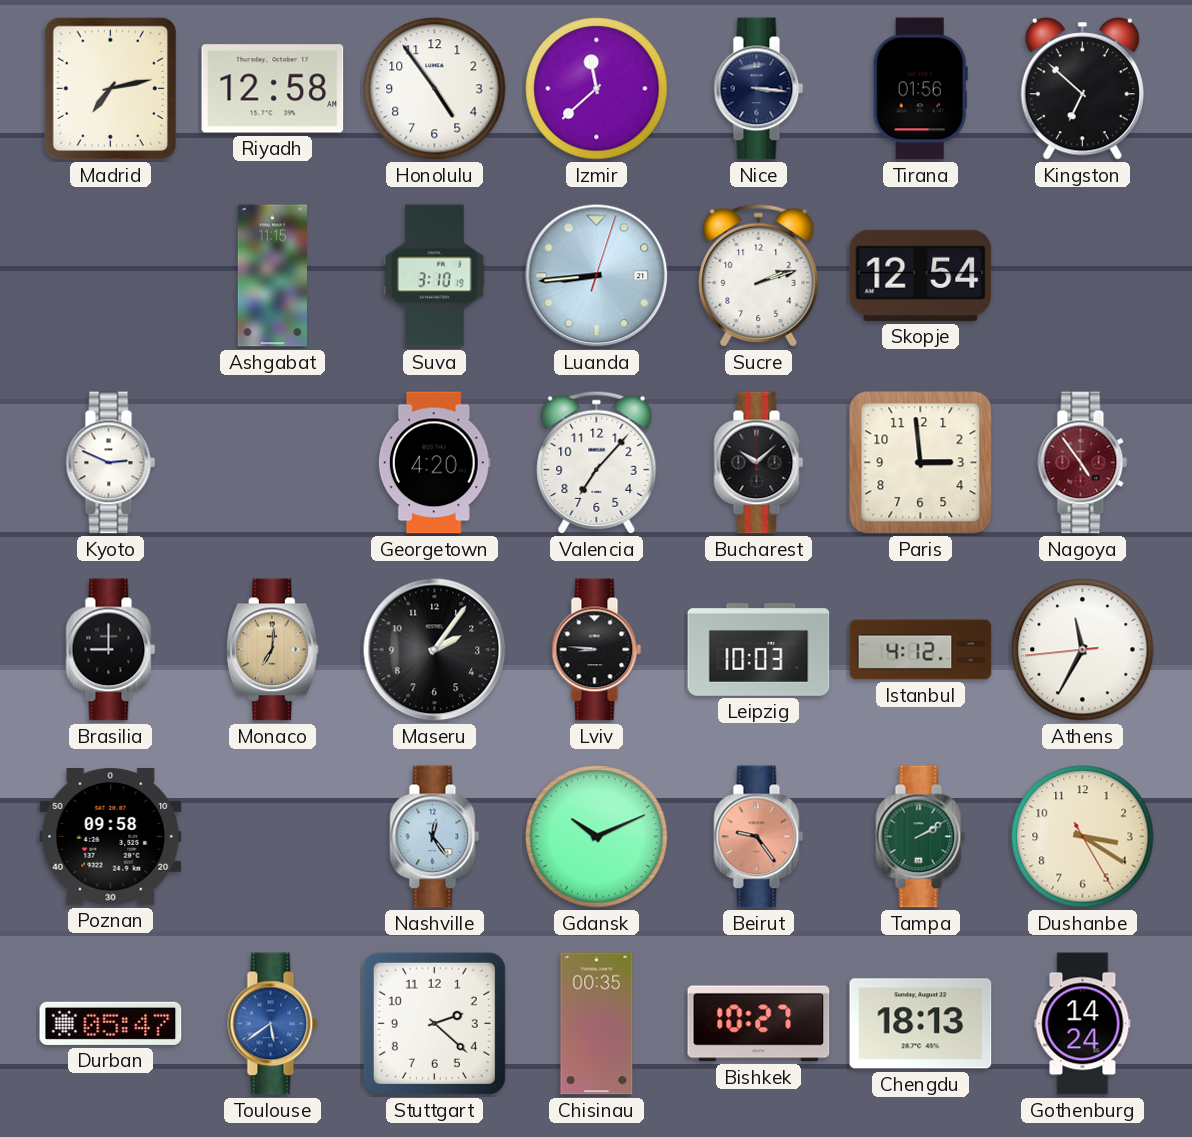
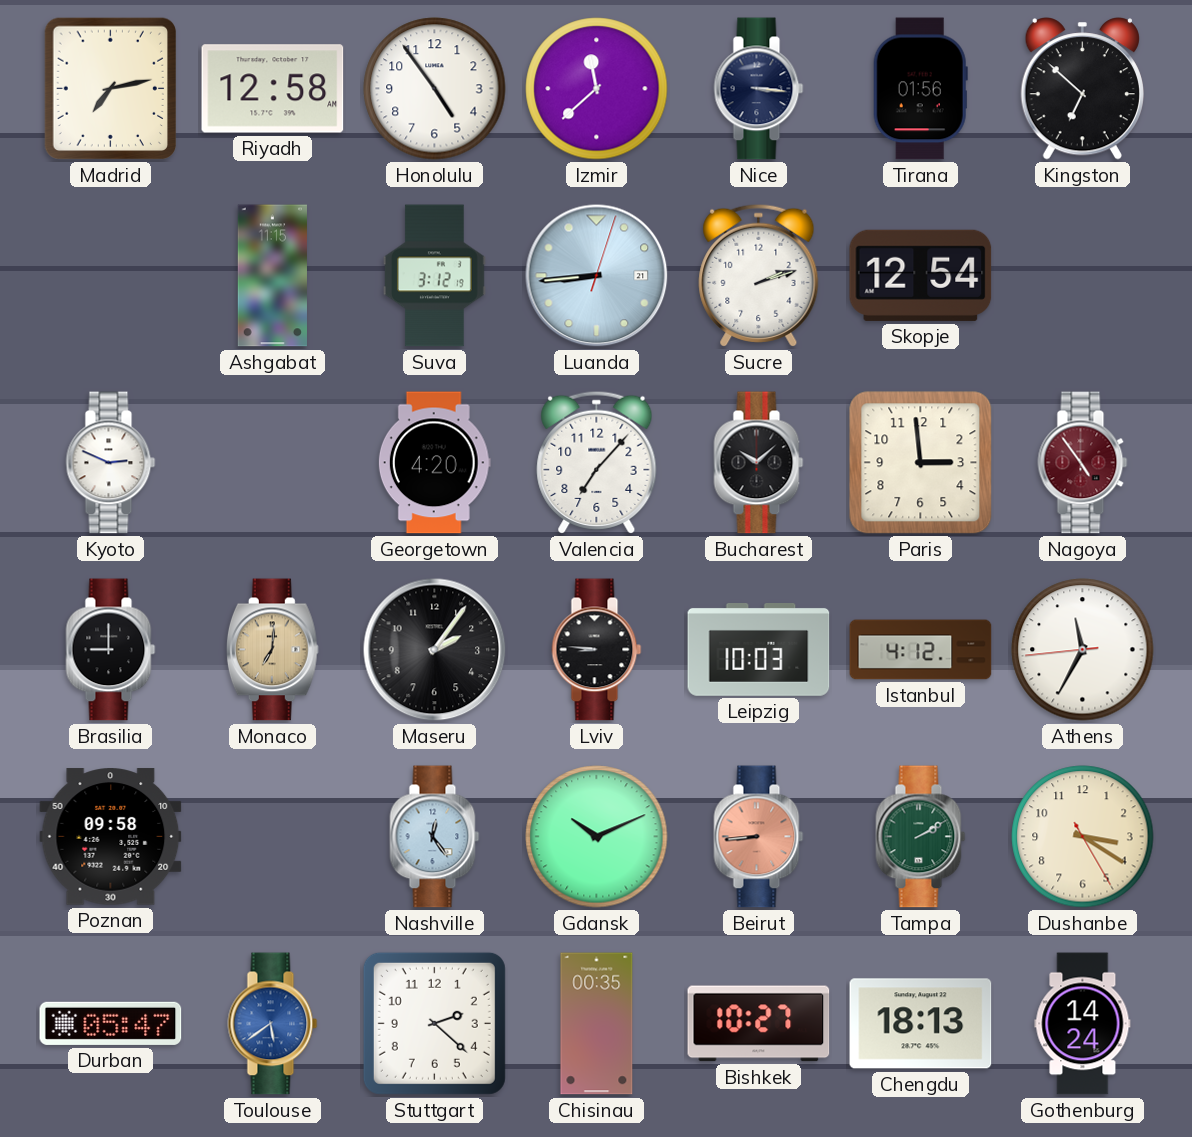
Suva: 3:10 -> 3:12
Beirut: 9:24 -> 8:44
